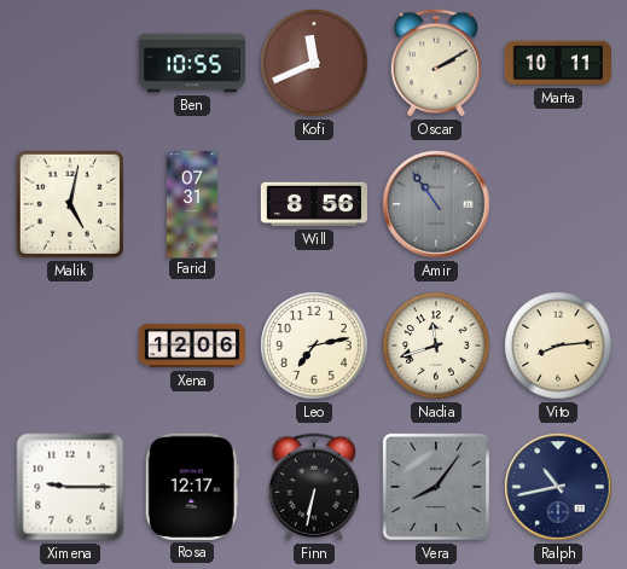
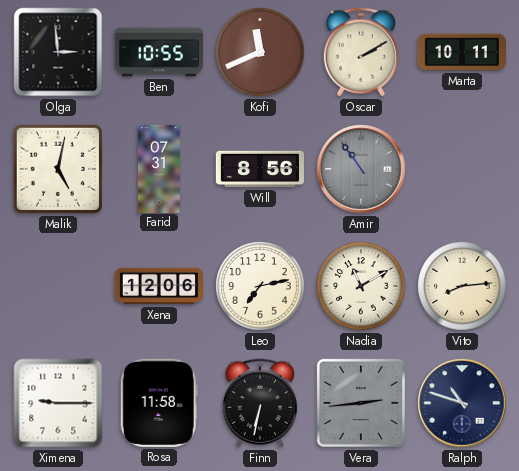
Olga: none -> 2:59
Nadia: 11:42 -> 11:10
Rosa: 12:17 -> 11:58
Vera: 8:06 -> 2:44
Ralph: 10:43 -> 10:48
